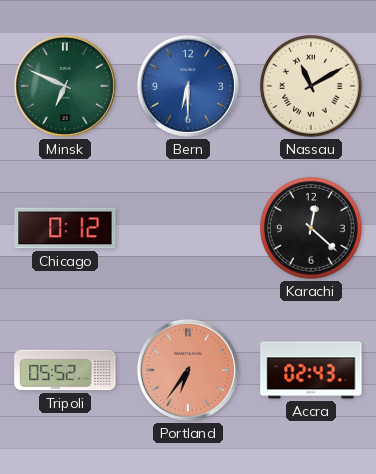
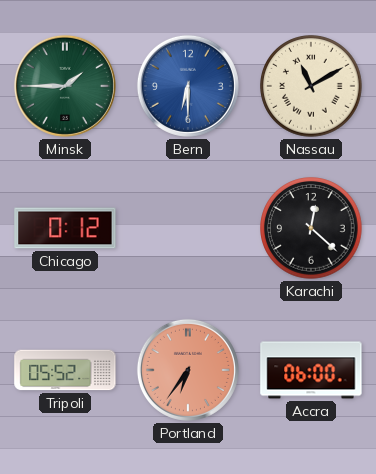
Minsk: 6:49 -> 1:45
Accra: 02:43 -> 06:00
